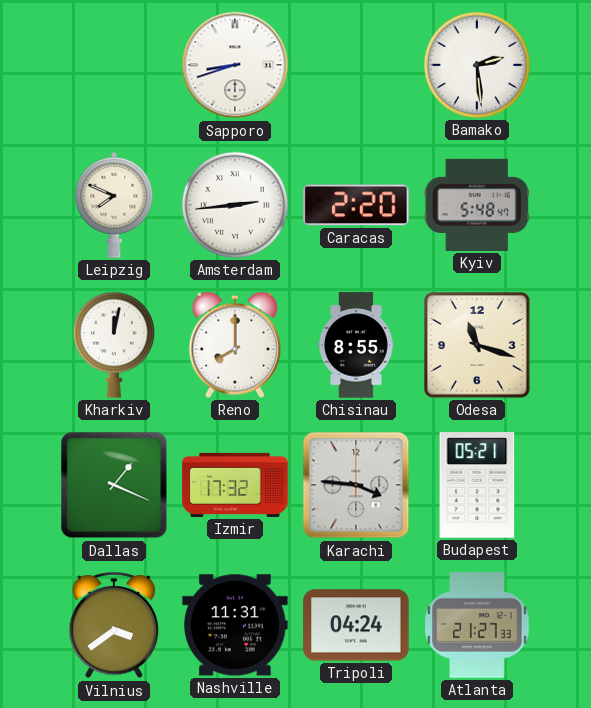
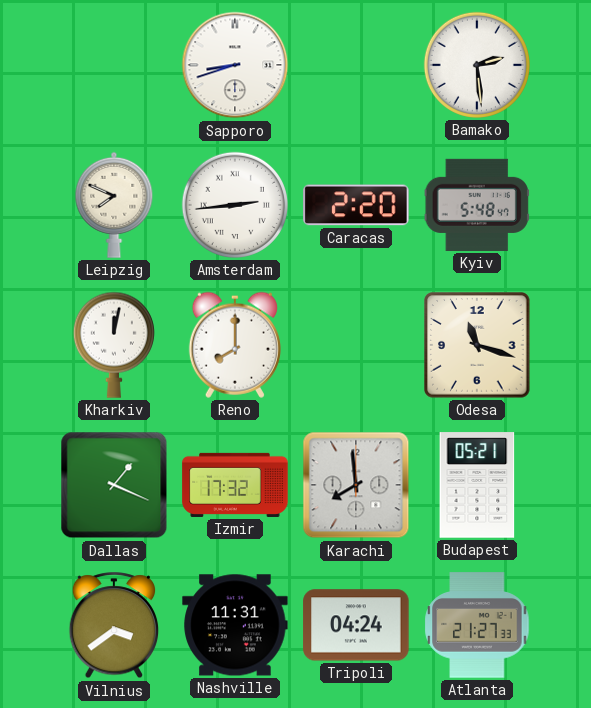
Chisinau: 8:55 -> none
Karachi: 3:46 -> 7:59
